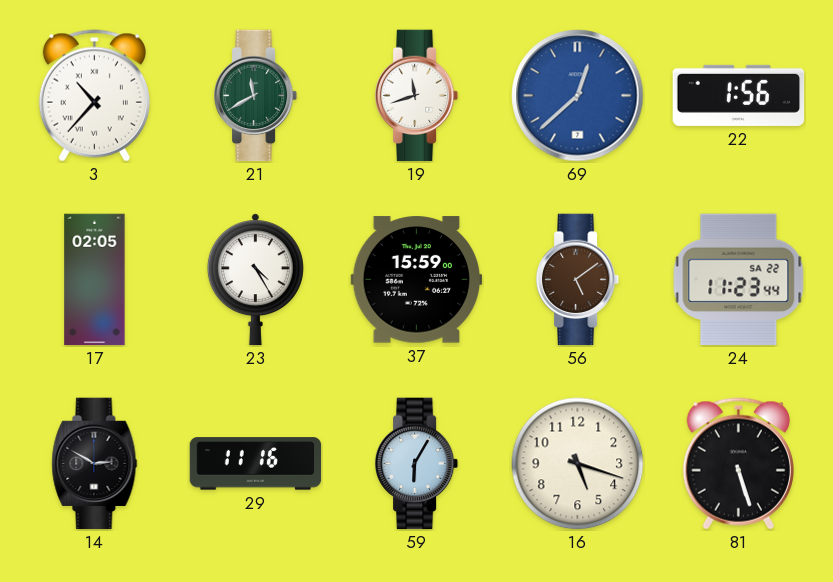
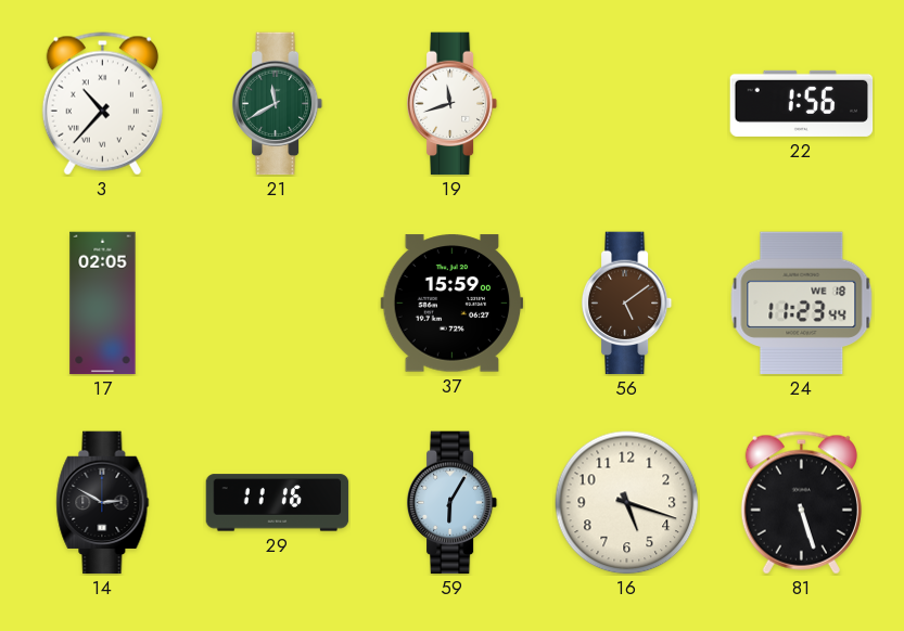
69: 12:38 -> none
23: 4:25 -> none
24 date: SA 22 -> WE 18
